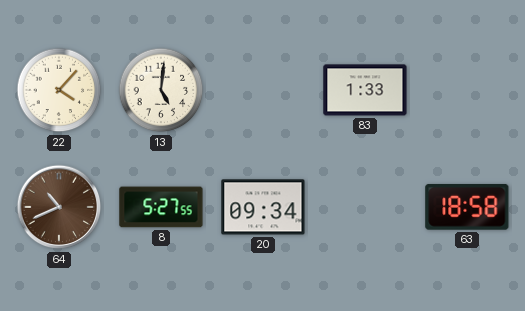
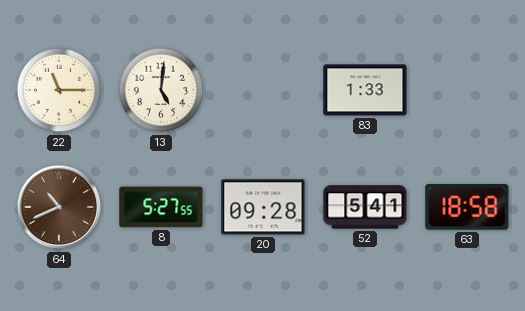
22: 4:07 -> 11:15
20: 09:34 -> 09:28
52: none -> 5:41
